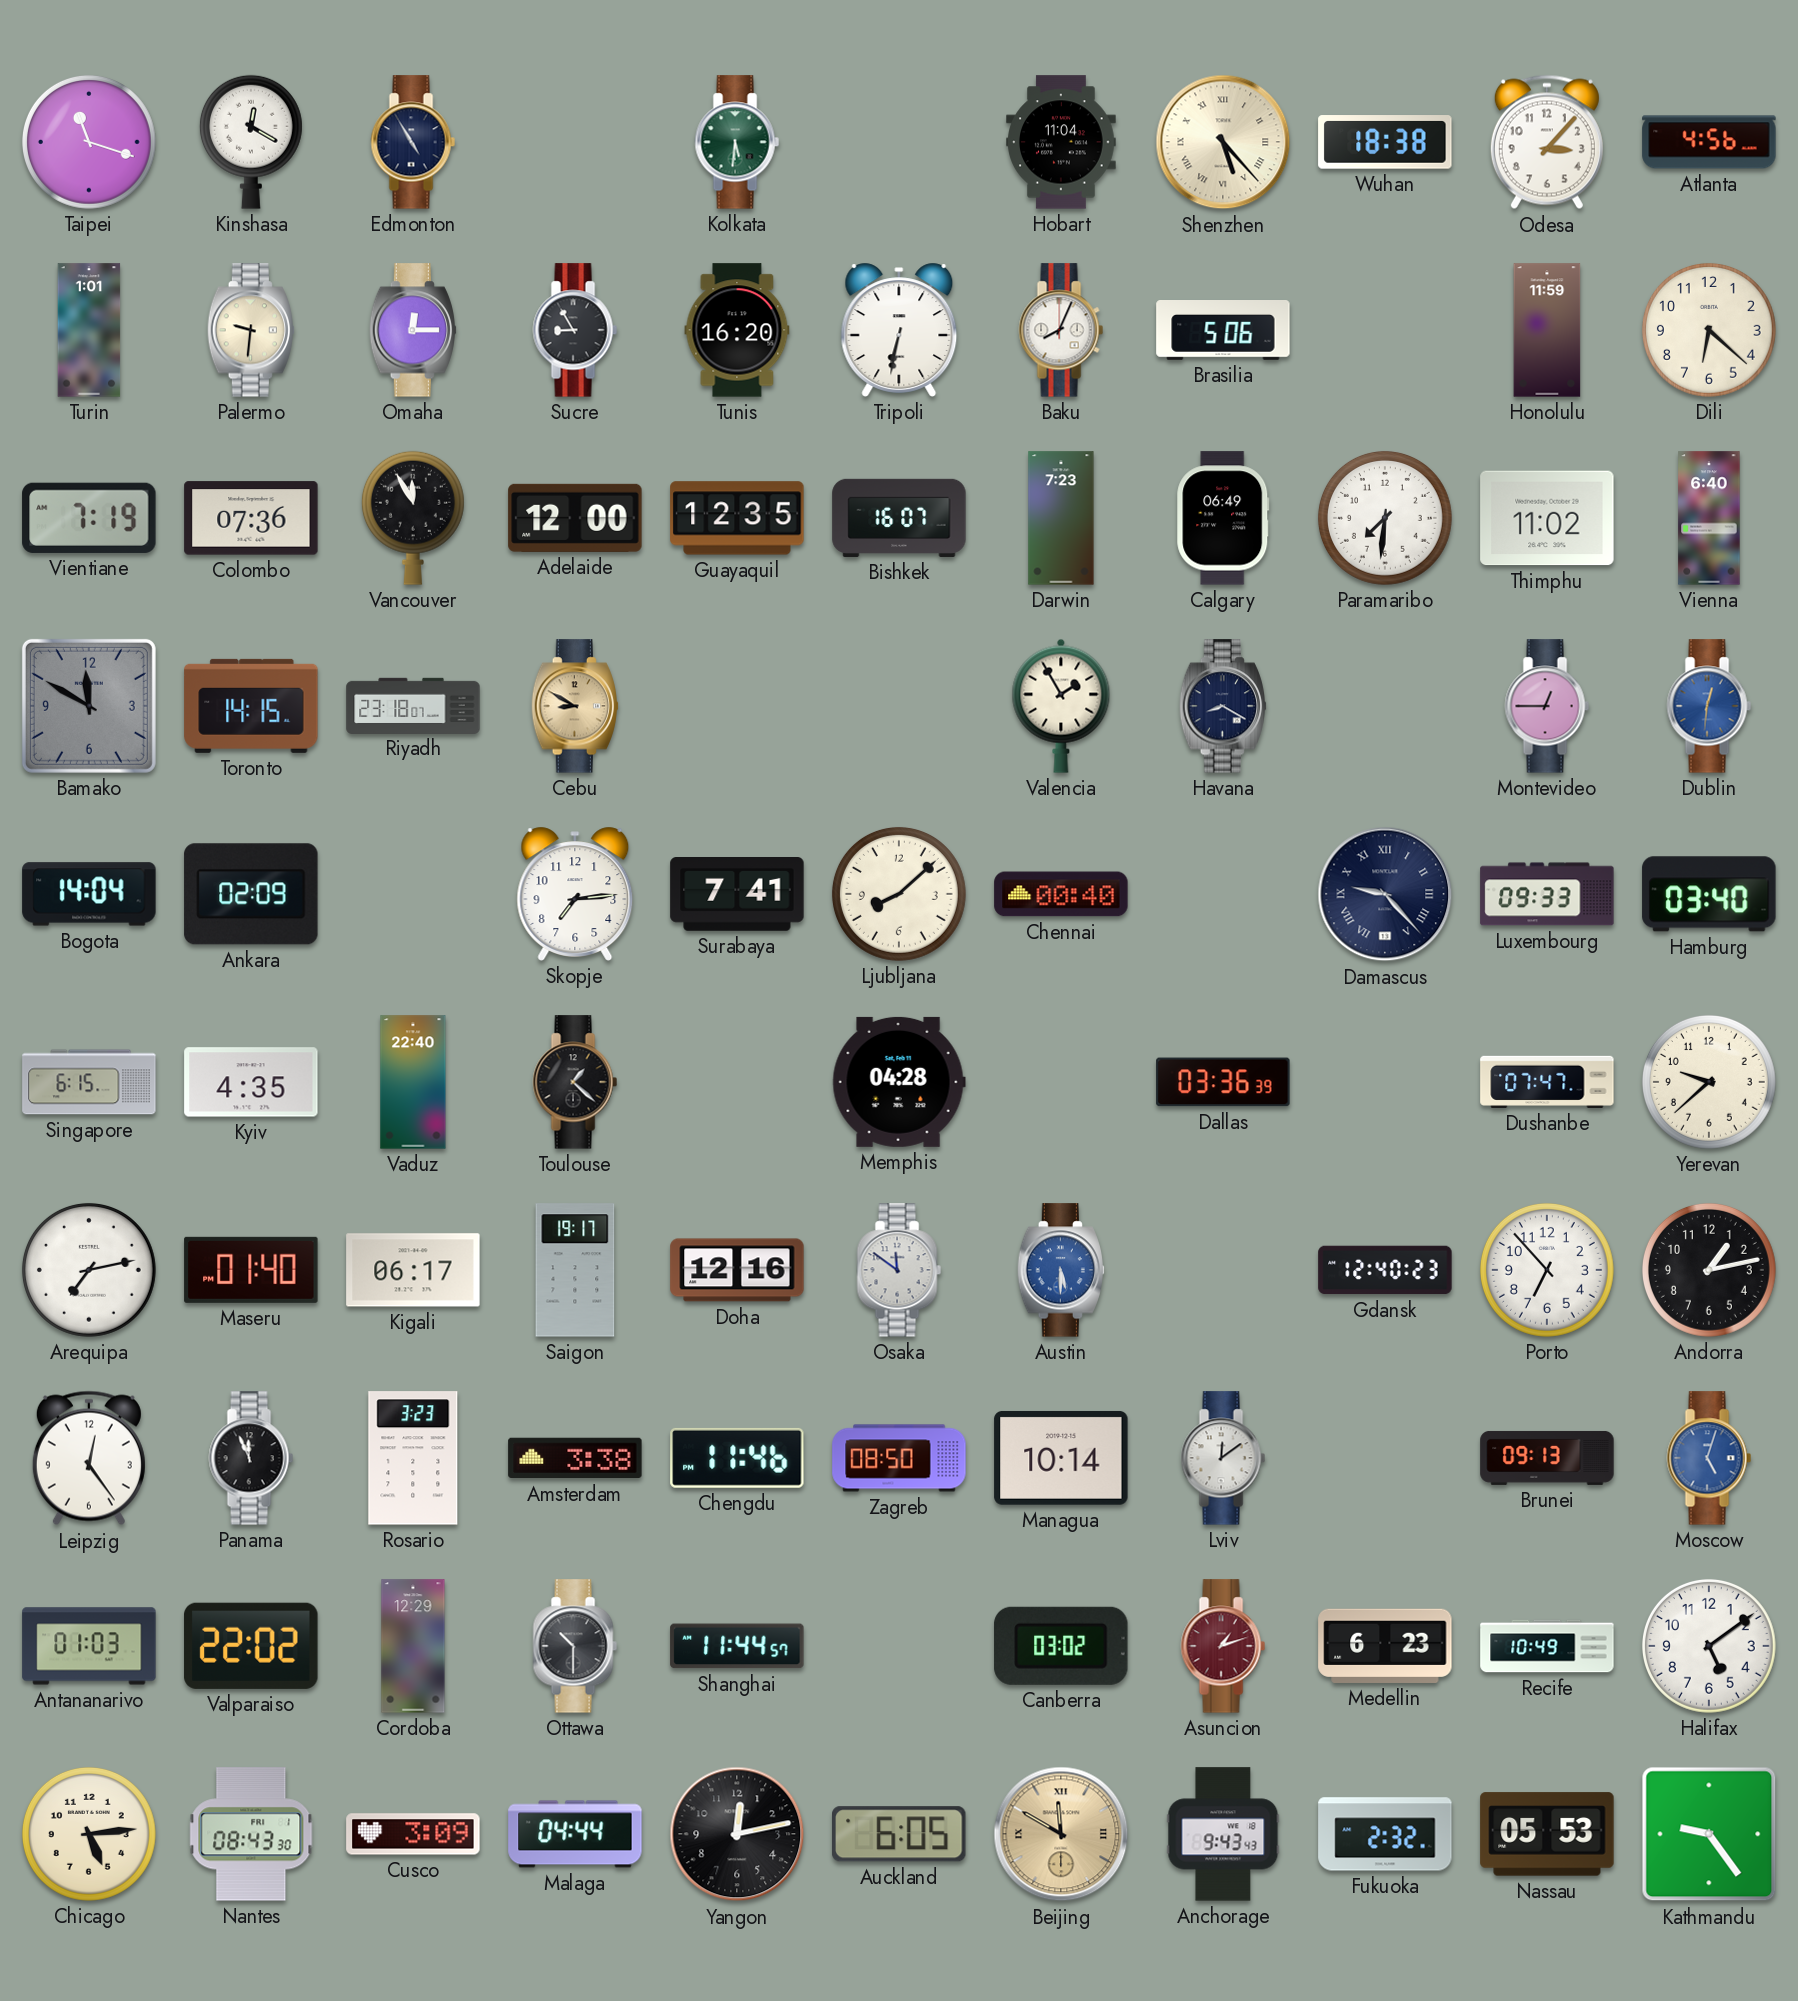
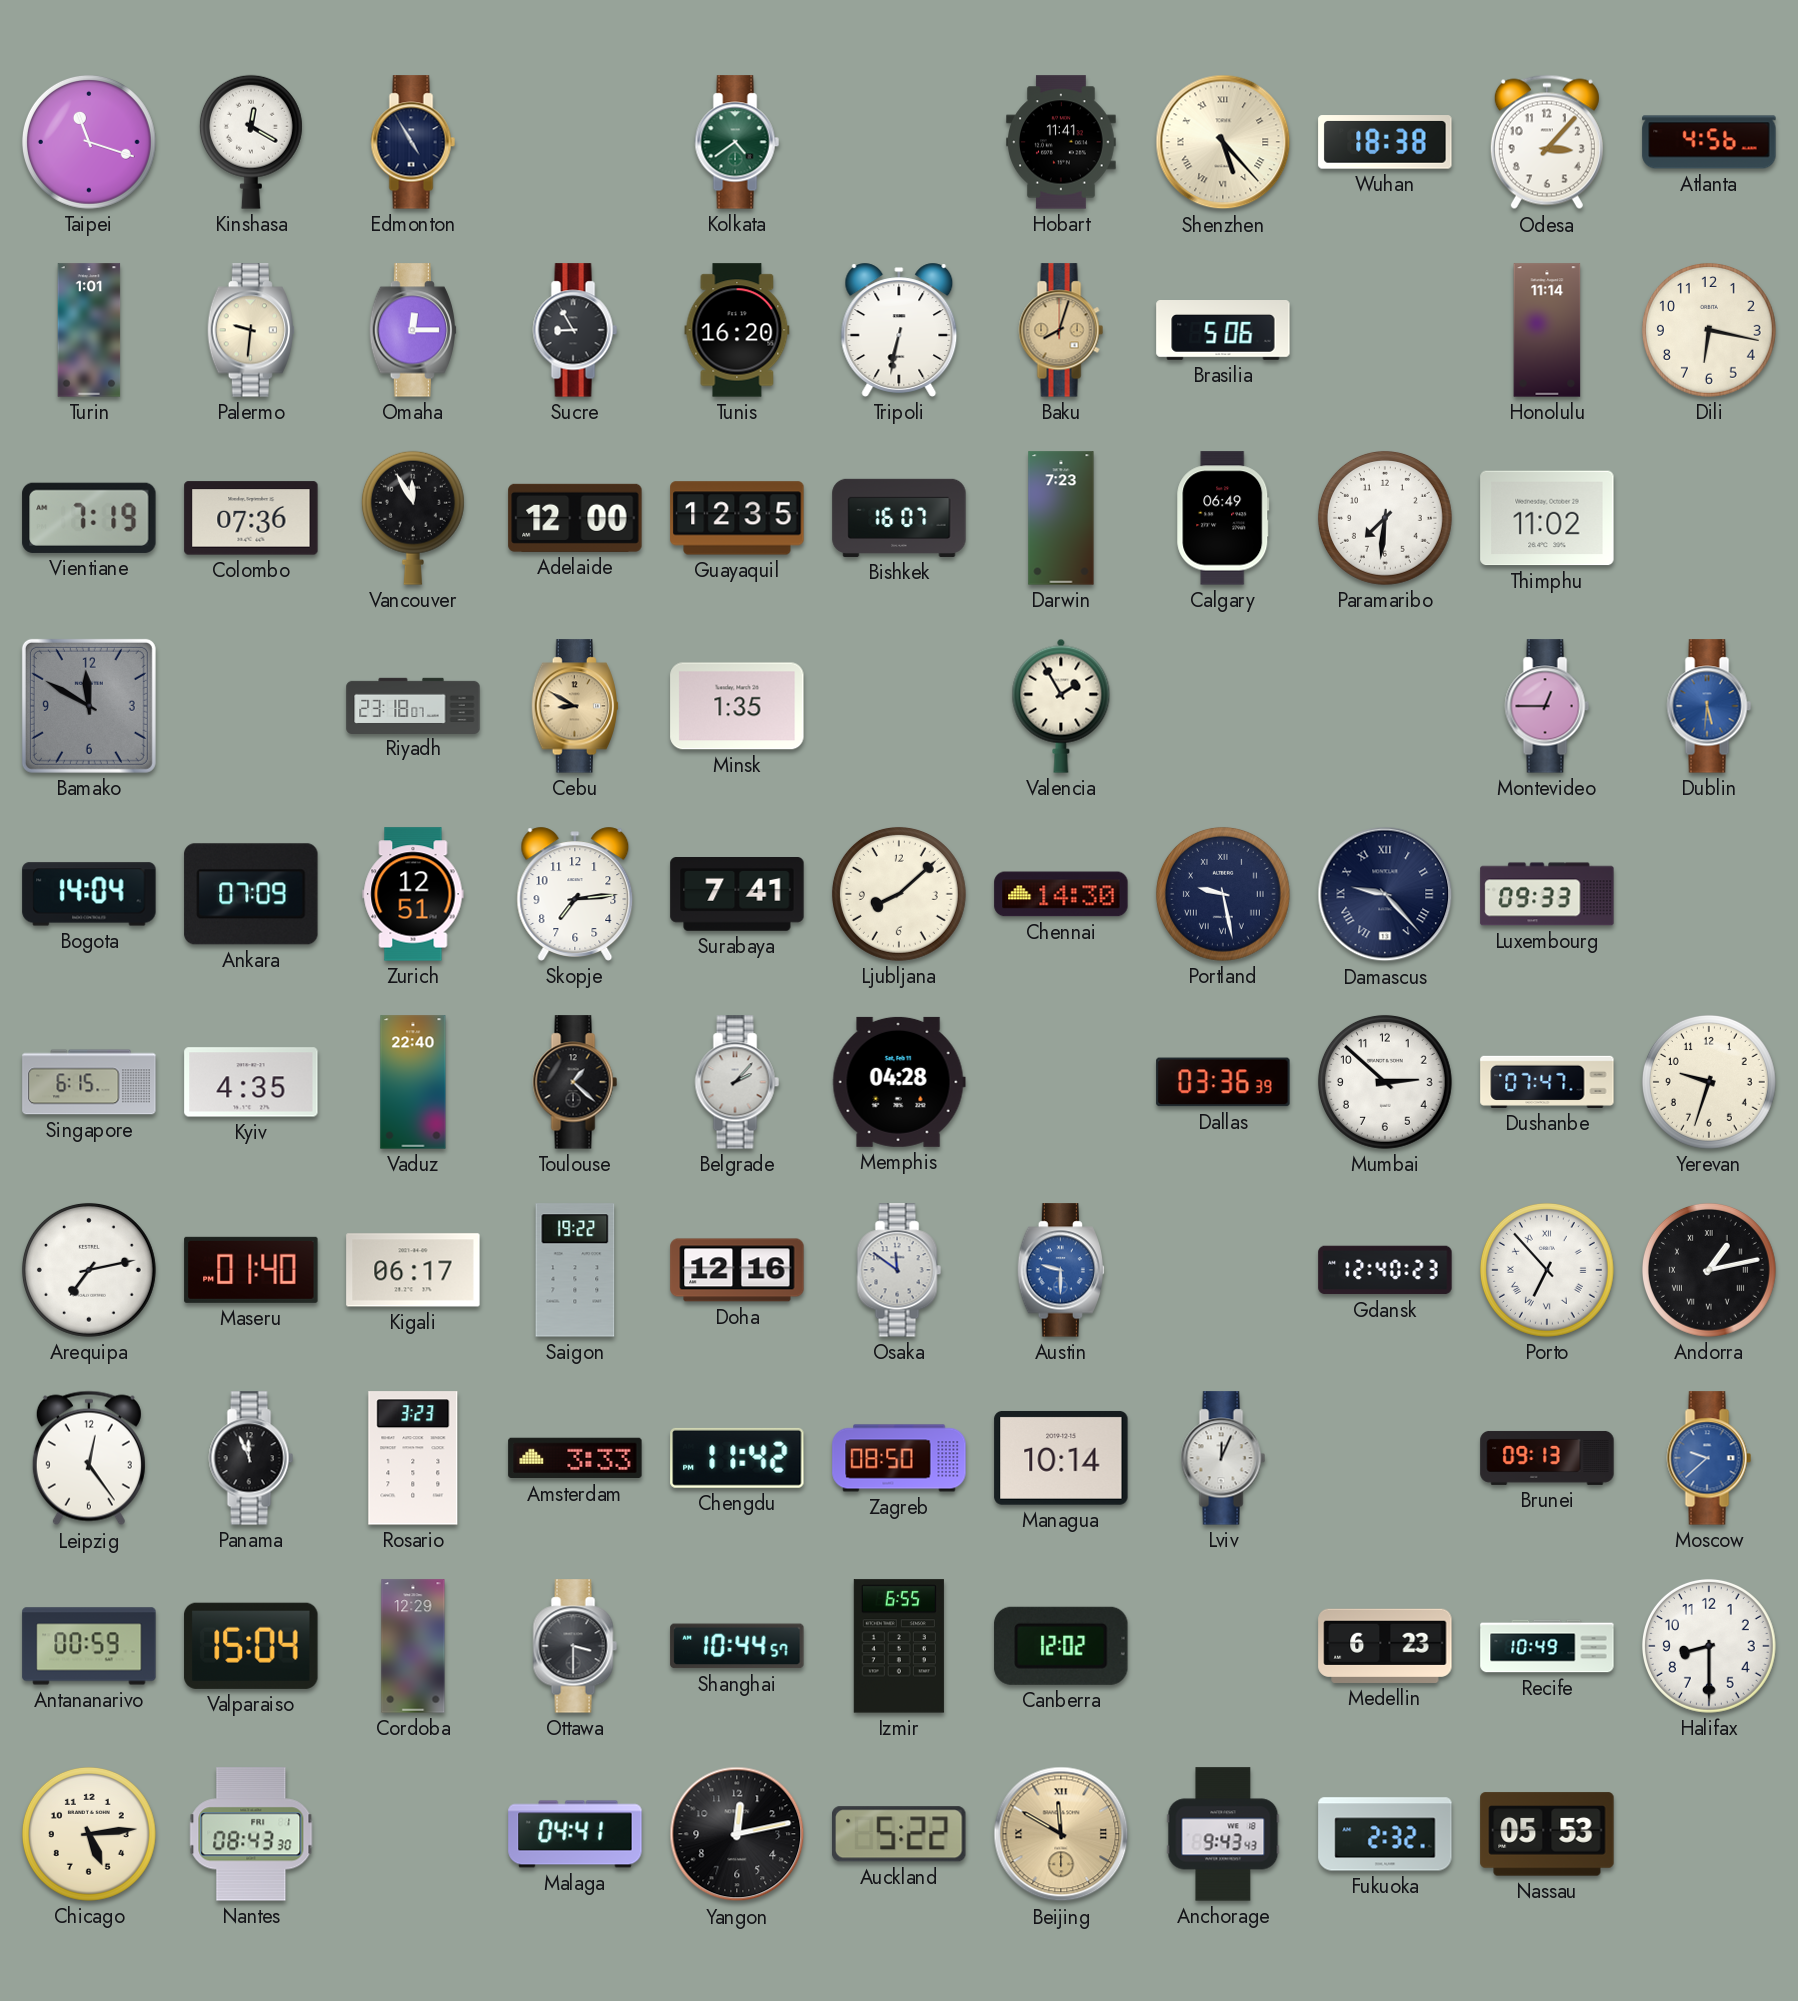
Kolkata: 5:31 -> 4:39
Hobart: 11:04 -> 11:41
Baku: 8:04 -> 8:03
Baku dial: white -> champagne
Honolulu: 11:59 -> 11:14
Dili: 6:22 -> 6:17
Vienna: 6:40 -> none
Toronto: 14:15 -> none
Minsk: none -> 1:35
Havana: 8:20 -> none
Dublin: 12:31 -> 5:31
Ankara: 02:09 -> 07:09
Zurich: none -> 12:51
Chennai: 00:40 -> 14:30
Portland: none -> 9:28
Hamburg: 03:40 -> none
Belgrade: none -> 2:07
Mumbai: none -> 2:52
Yerevan: 9:38 -> 9:33
Saigon: 19:17 -> 19:22
Austin: 5:30 -> 9:30
Porto numerals: Arabic -> Roman
Andorra numerals: Arabic -> Roman
Amsterdam: 3:38 -> 3:33
Chengdu: 11:46 -> 11:42
Lviv: 12:09 -> 12:04
Moscow: 5:03 -> 9:38
Antananarivo: 01:03 -> 00:59
Valparaiso: 22:02 -> 15:04
Ottawa: 10:30 -> 3:30
Shanghai: 11:44 -> 10:44
Izmir: none -> 6:55
Canberra: 03:02 -> 12:02
Asuncion: 1:12 -> none
Halifax: 5:09 -> 8:30
Cusco: 3:09 -> none
Malaga: 04:44 -> 04:41
Auckland: 6:05 -> 5:22
Kathmandu: 9:24 -> none
